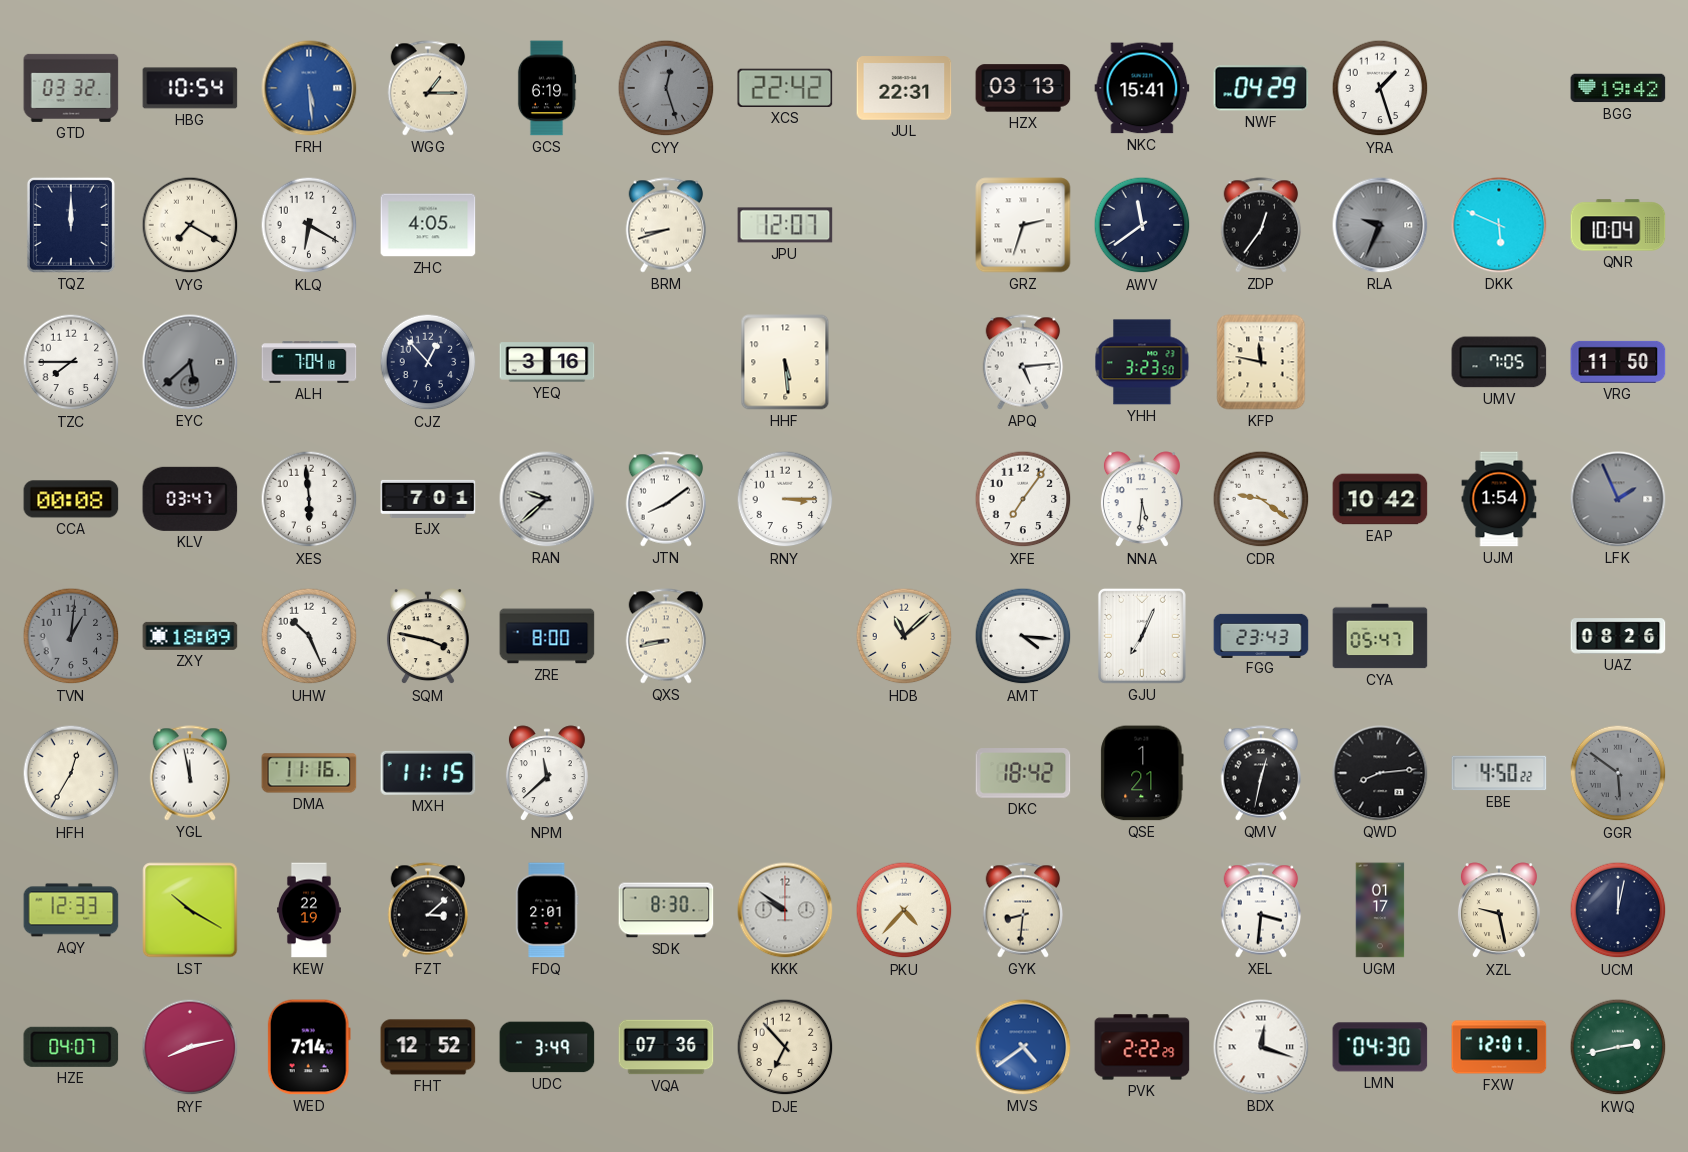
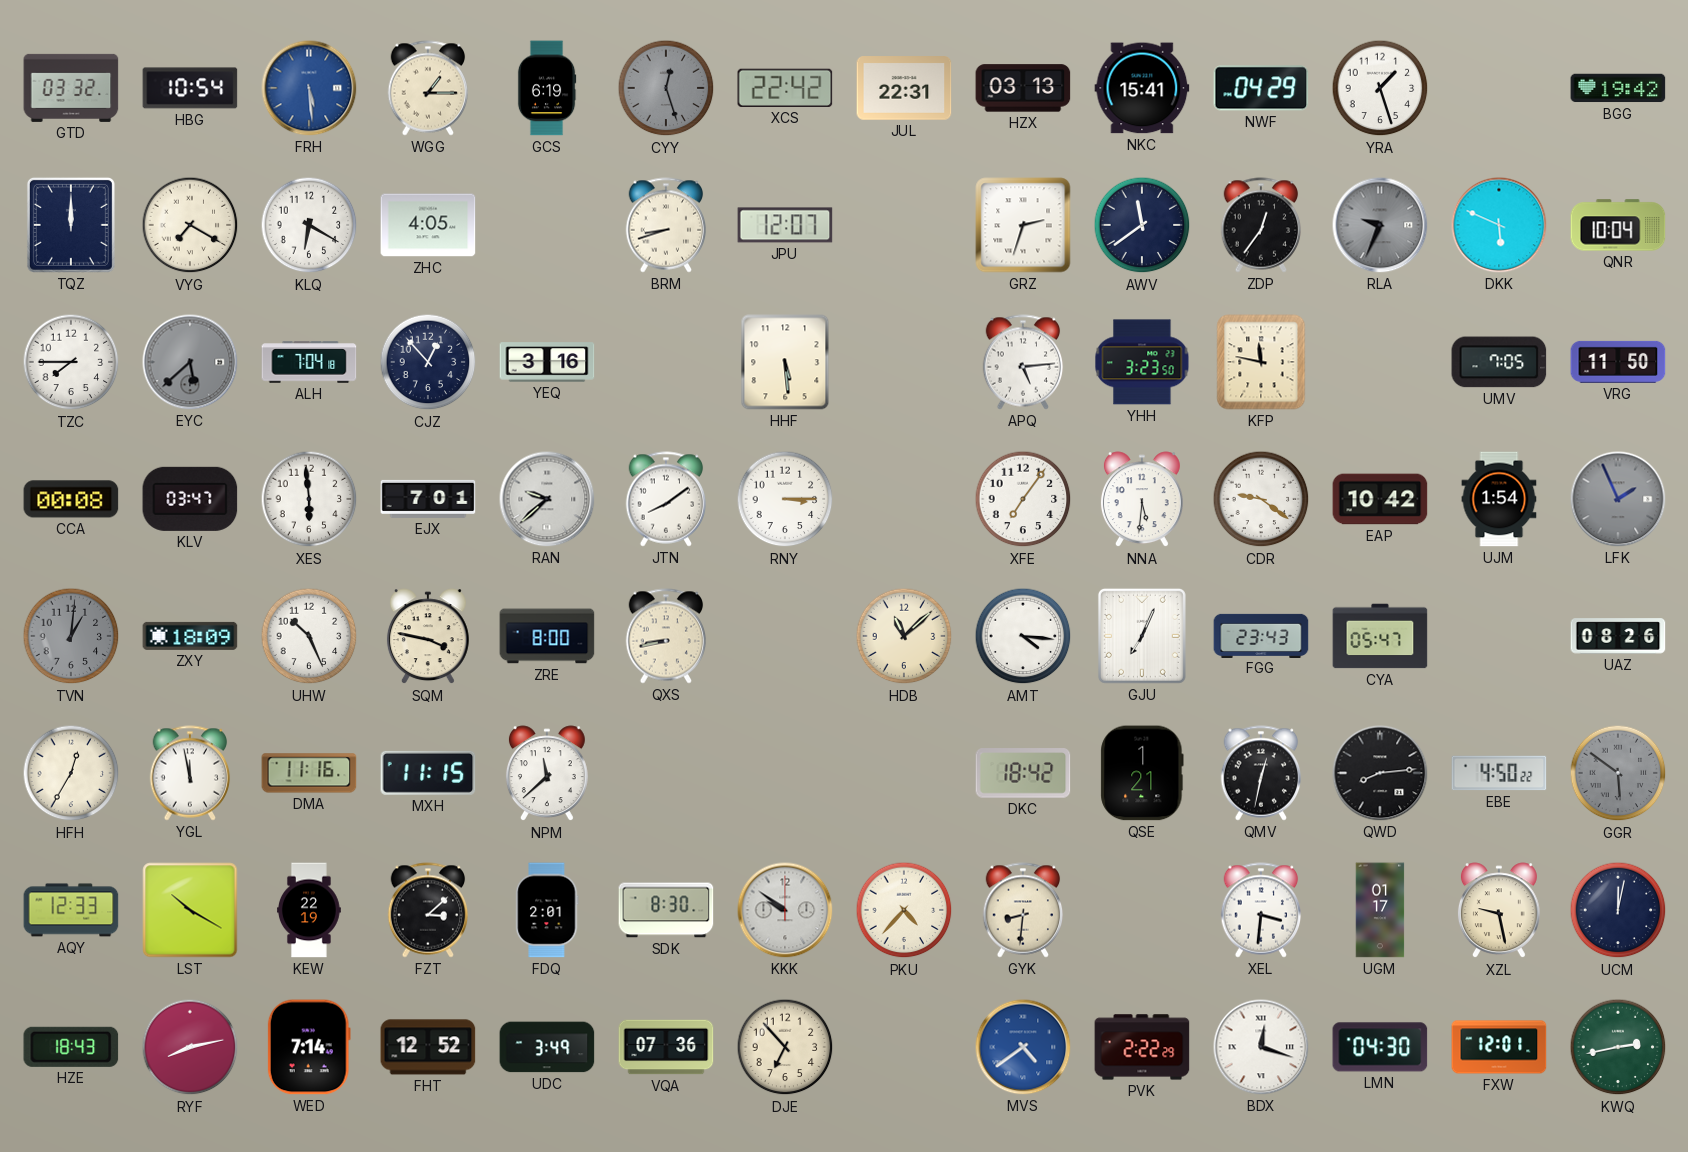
HZE: 04:07 -> 18:43
